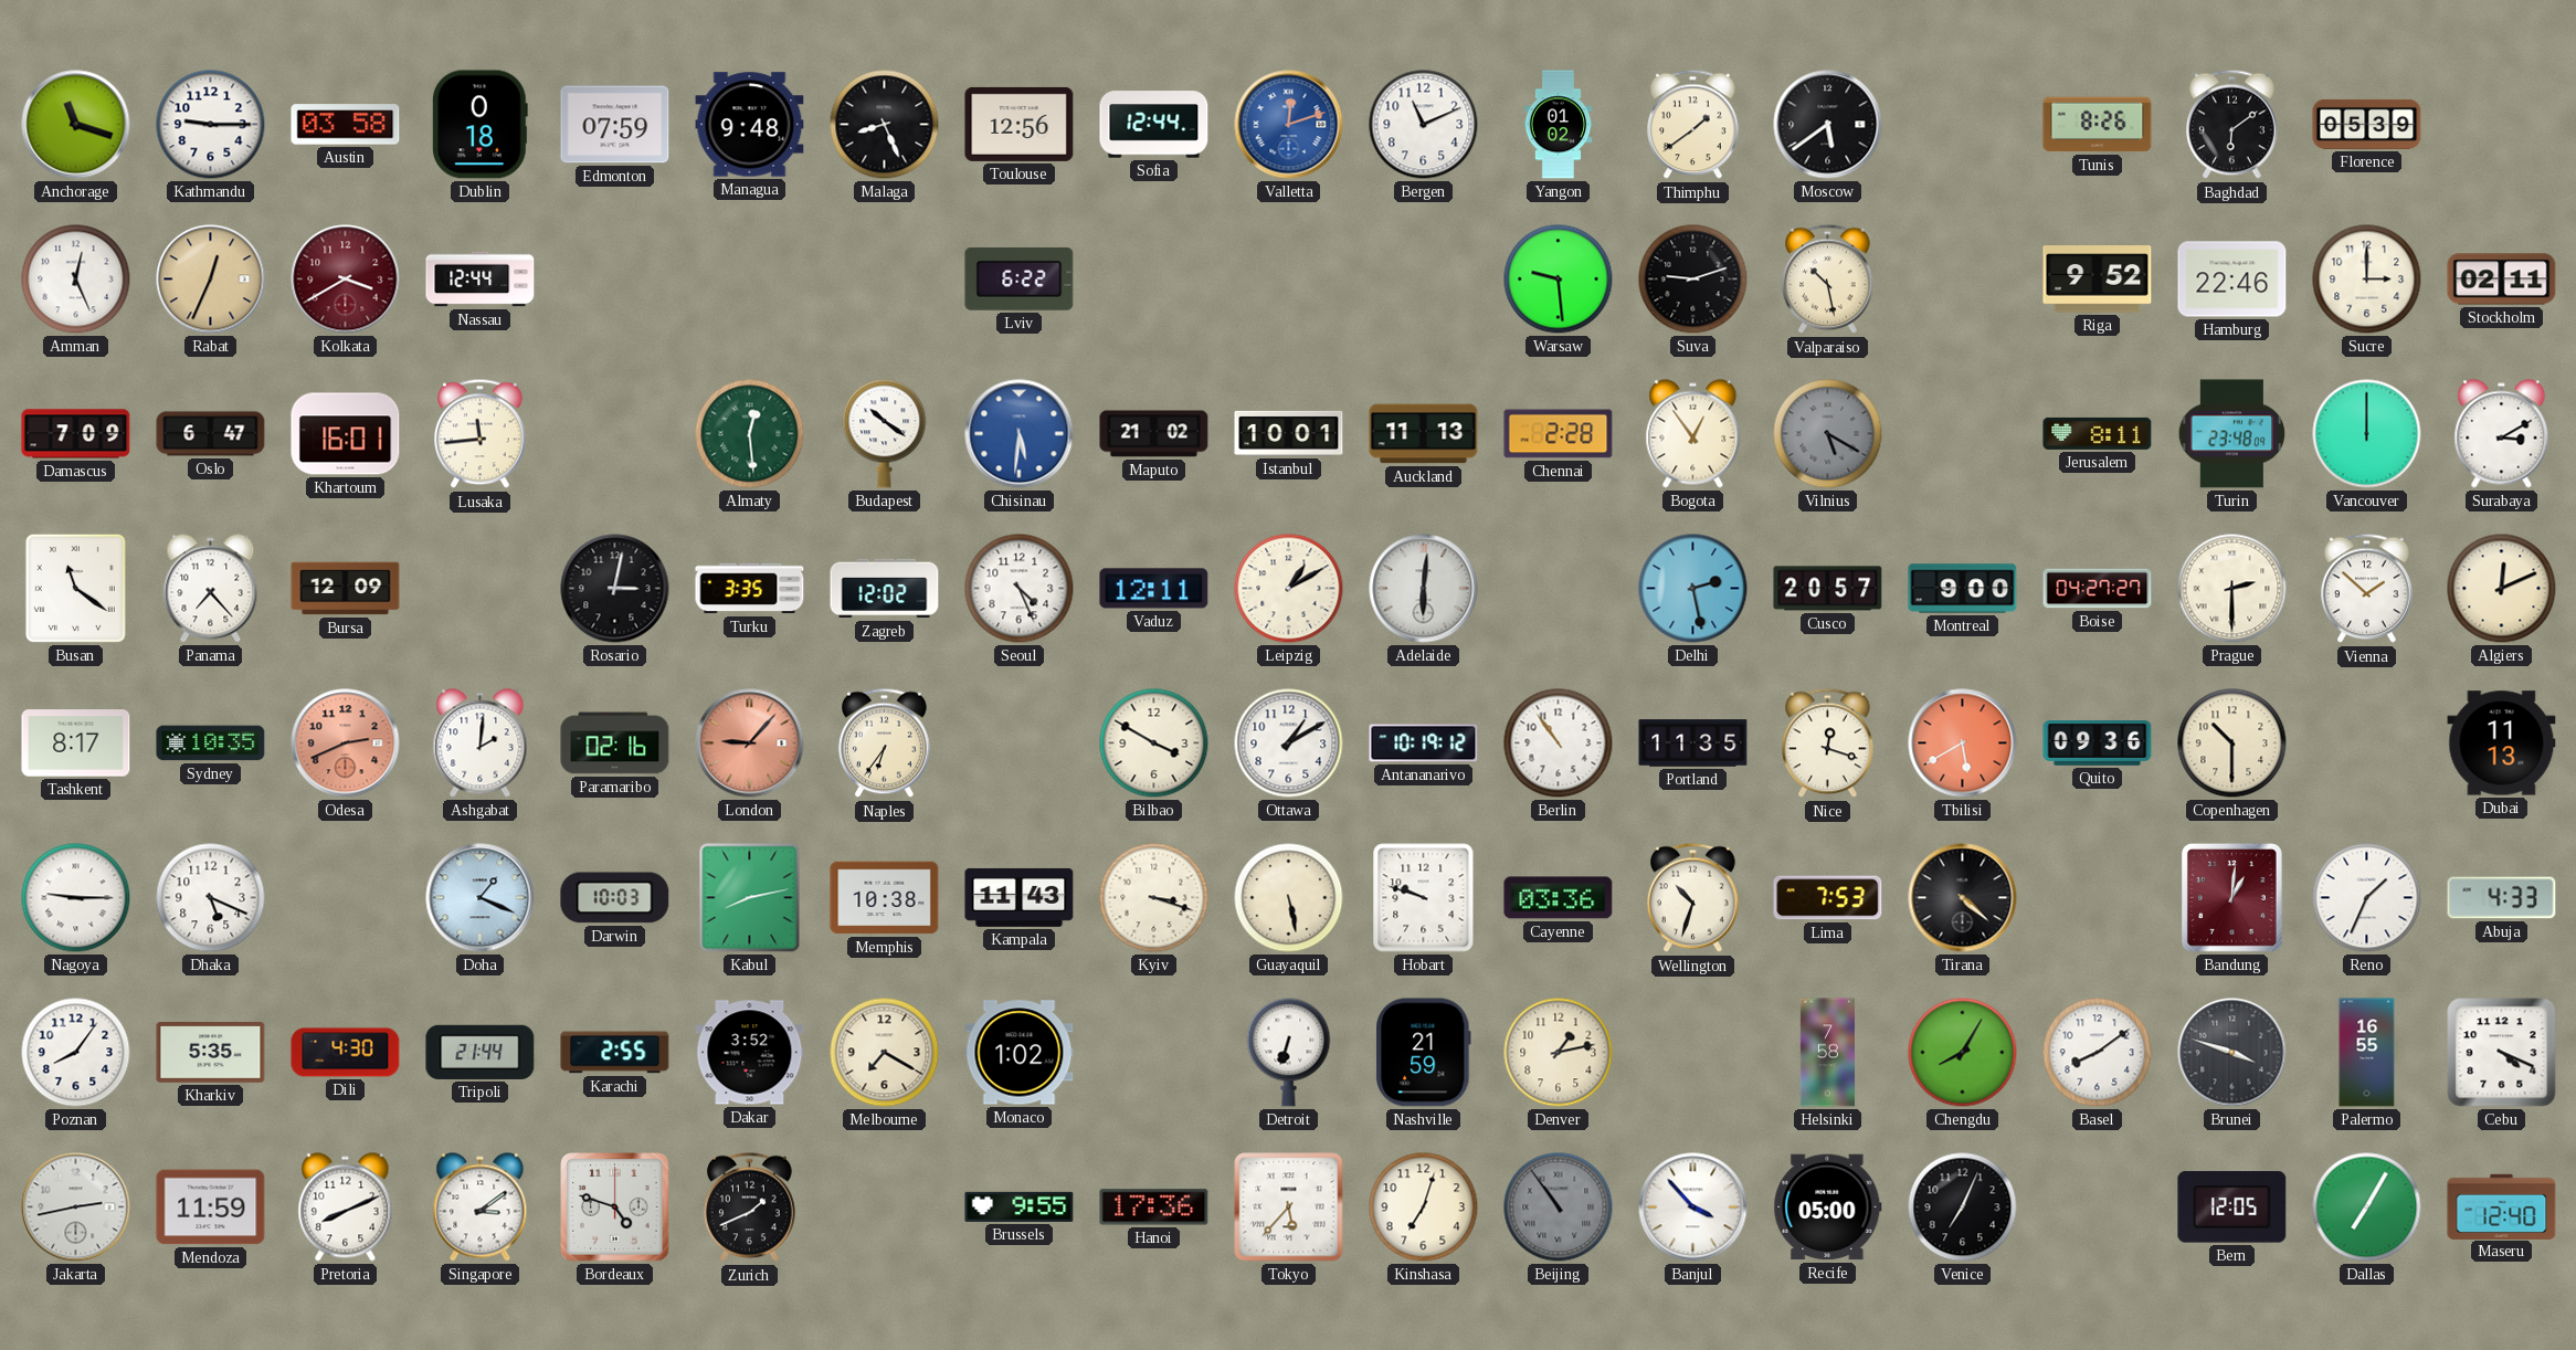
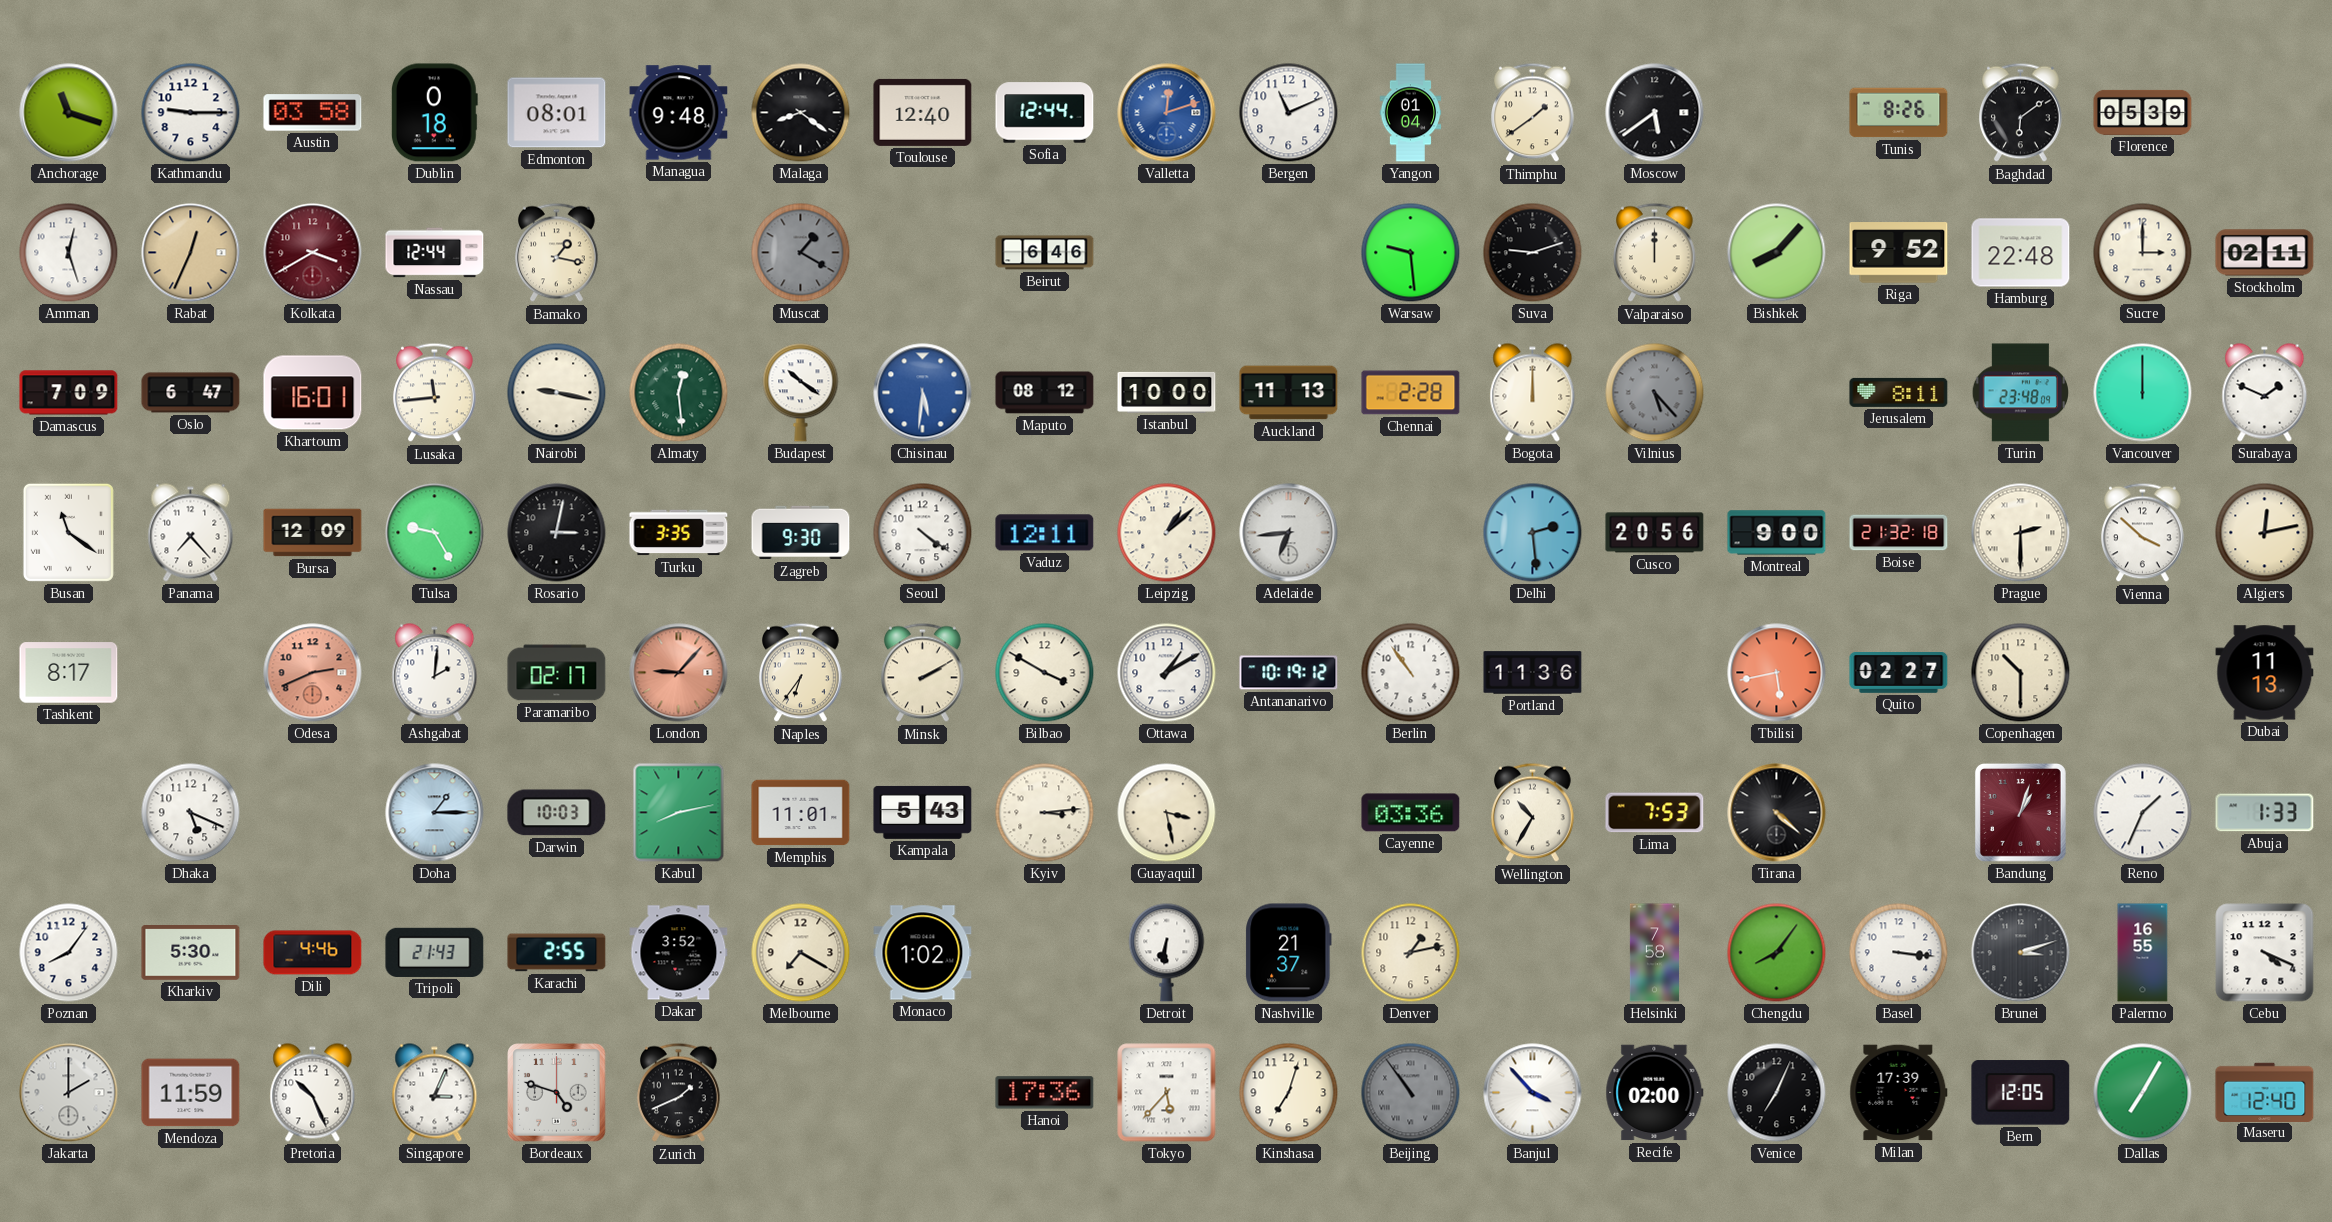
Edmonton: 07:59 -> 08:01
Malaga: 8:26 -> 8:21
Toulouse: 12:56 -> 12:40
Yangon: 01:02 -> 01:04
Amman: 12:26 -> 12:27
Bamako: none -> 1:17
Muscat: none -> 1:20
Lviv: 6:22 -> none
Beirut: none -> 6:46
Valparaiso: 10:28 -> 12:00
Bishkek: none -> 8:07
Hamburg: 22:46 -> 22:48
Nairobi: none -> 9:17
Maputo: 21:02 -> 08:12
Istanbul: 10:01 -> 10:00
Bogota: 12:54 -> 12:00
Vilnius: 5:20 -> 5:23
Surabaya: 3:10 -> 1:49
Tulsa: none -> 9:25
Zagreb: 12:02 -> 9:30
Seoul: 4:26 -> 4:21
Leipzig: 1:10 -> 1:08
Adelaide: 6:01 -> 6:44
Delhi: 2:28 -> 2:29
Cusco: 20:57 -> 20:56
Boise: 04:27 -> 21:32
Vienna: 1:52 -> 3:52
Algiers: 12:11 -> 12:13
Sydney: 10:35 -> none
Paramaribo: 02:16 -> 02:17
Minsk: none -> 2:10
Portland: 11:35 -> 11:36
Nice: 12:18 -> none
Tbilisi: 5:40 -> 5:43
Quito: 09:36 -> 02:27
Nagoya: 9:15 -> none
Doha: 1:19 -> 1:15
Memphis: 10:38 -> 11:01
Kampala: 11:43 -> 5:43
Kyiv: 3:18 -> 3:14
Guayaquil: 5:28 -> 3:28
Hobart: 9:48 -> none
Wellington: 10:33 -> 10:35
Bandung: 1:01 -> 1:03
Abuja: 4:33 -> 1:33
Kharkiv: 5:35 -> 5:30
Dili: 4:30 -> 4:46
Tripoli: 21:44 -> 21:43
Detroit: 6:33 -> 6:31
Nashville: 21:59 -> 21:37
Chengdu: 8:05 -> 8:06
Basel: 8:09 -> 3:16
Brunei: 3:48 -> 3:12
Jakarta: 2:43 -> 2:00
Pretoria: 8:11 -> 10:26
Singapore: 3:09 -> 3:04
Brussels: 9:55 -> none
Recife: 05:00 -> 02:00
Milan: none -> 17:39
